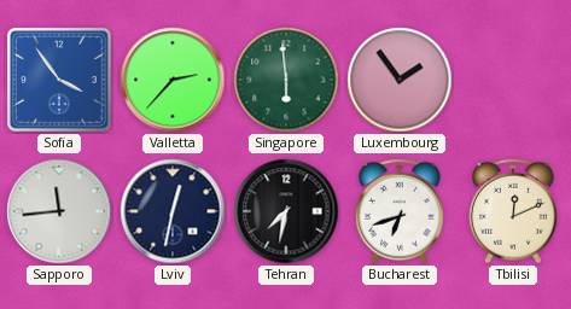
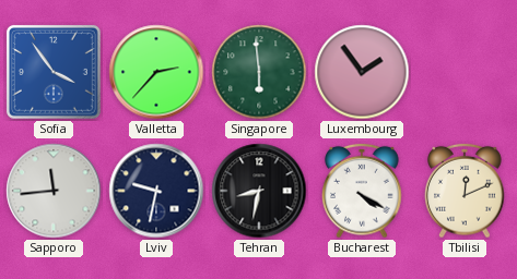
Lviv: 12:32 -> 9:32
Tehran: 7:32 -> 8:32
Bucharest: 6:42 -> 4:20
